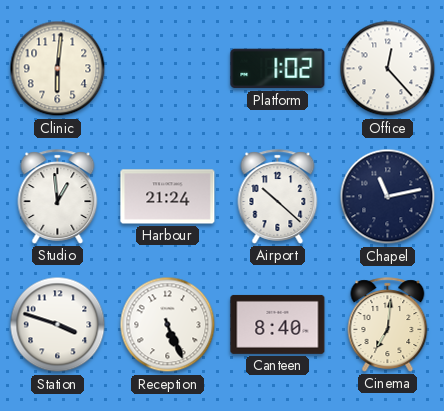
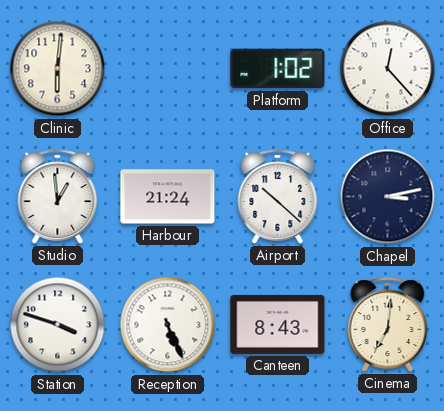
Chapel: 11:13 -> 3:13
Canteen: 8:40 -> 8:43
